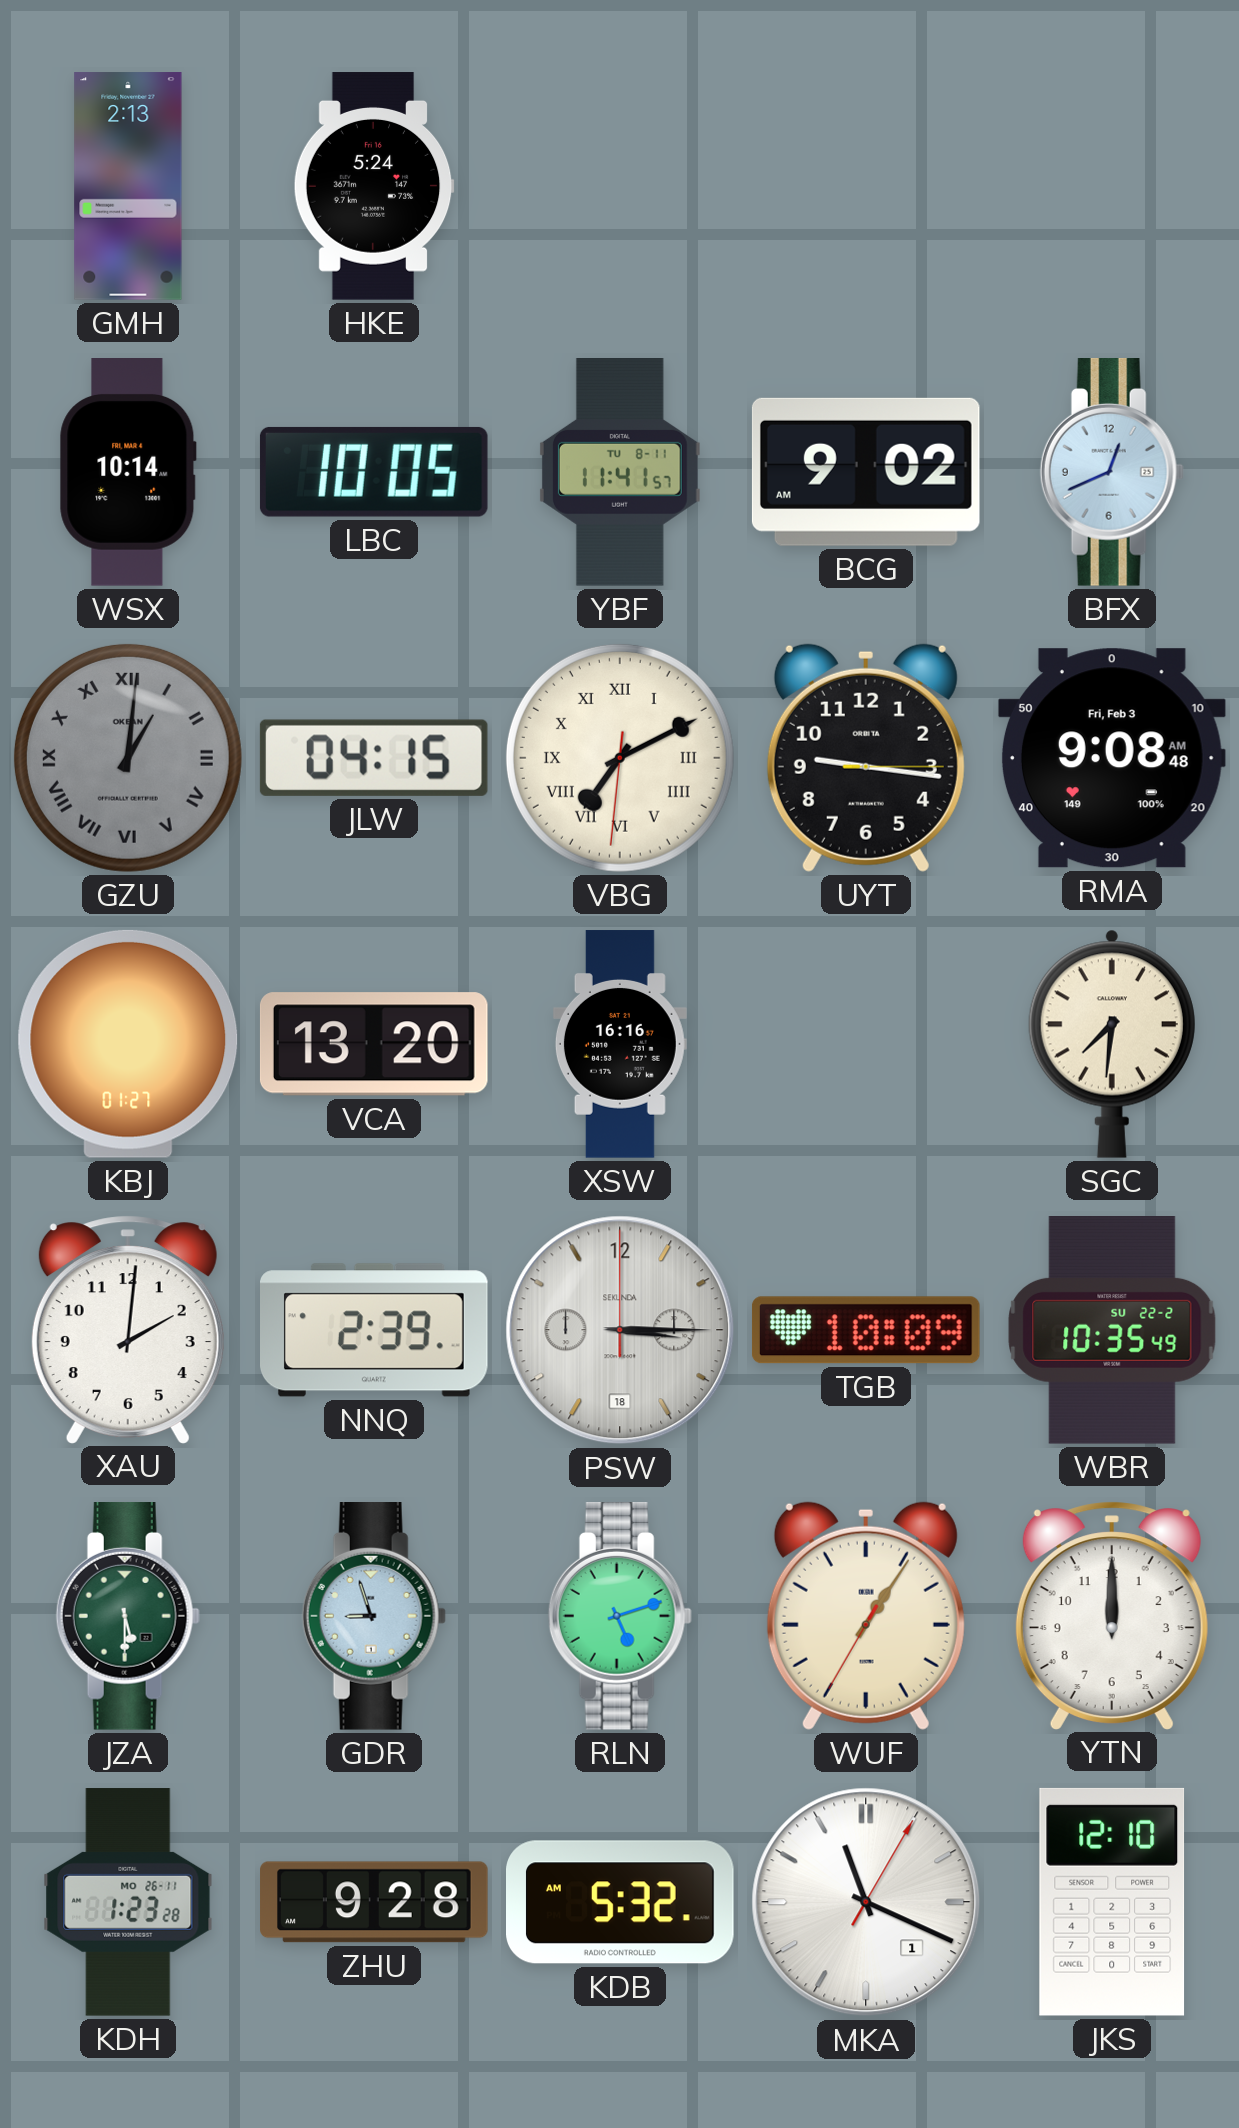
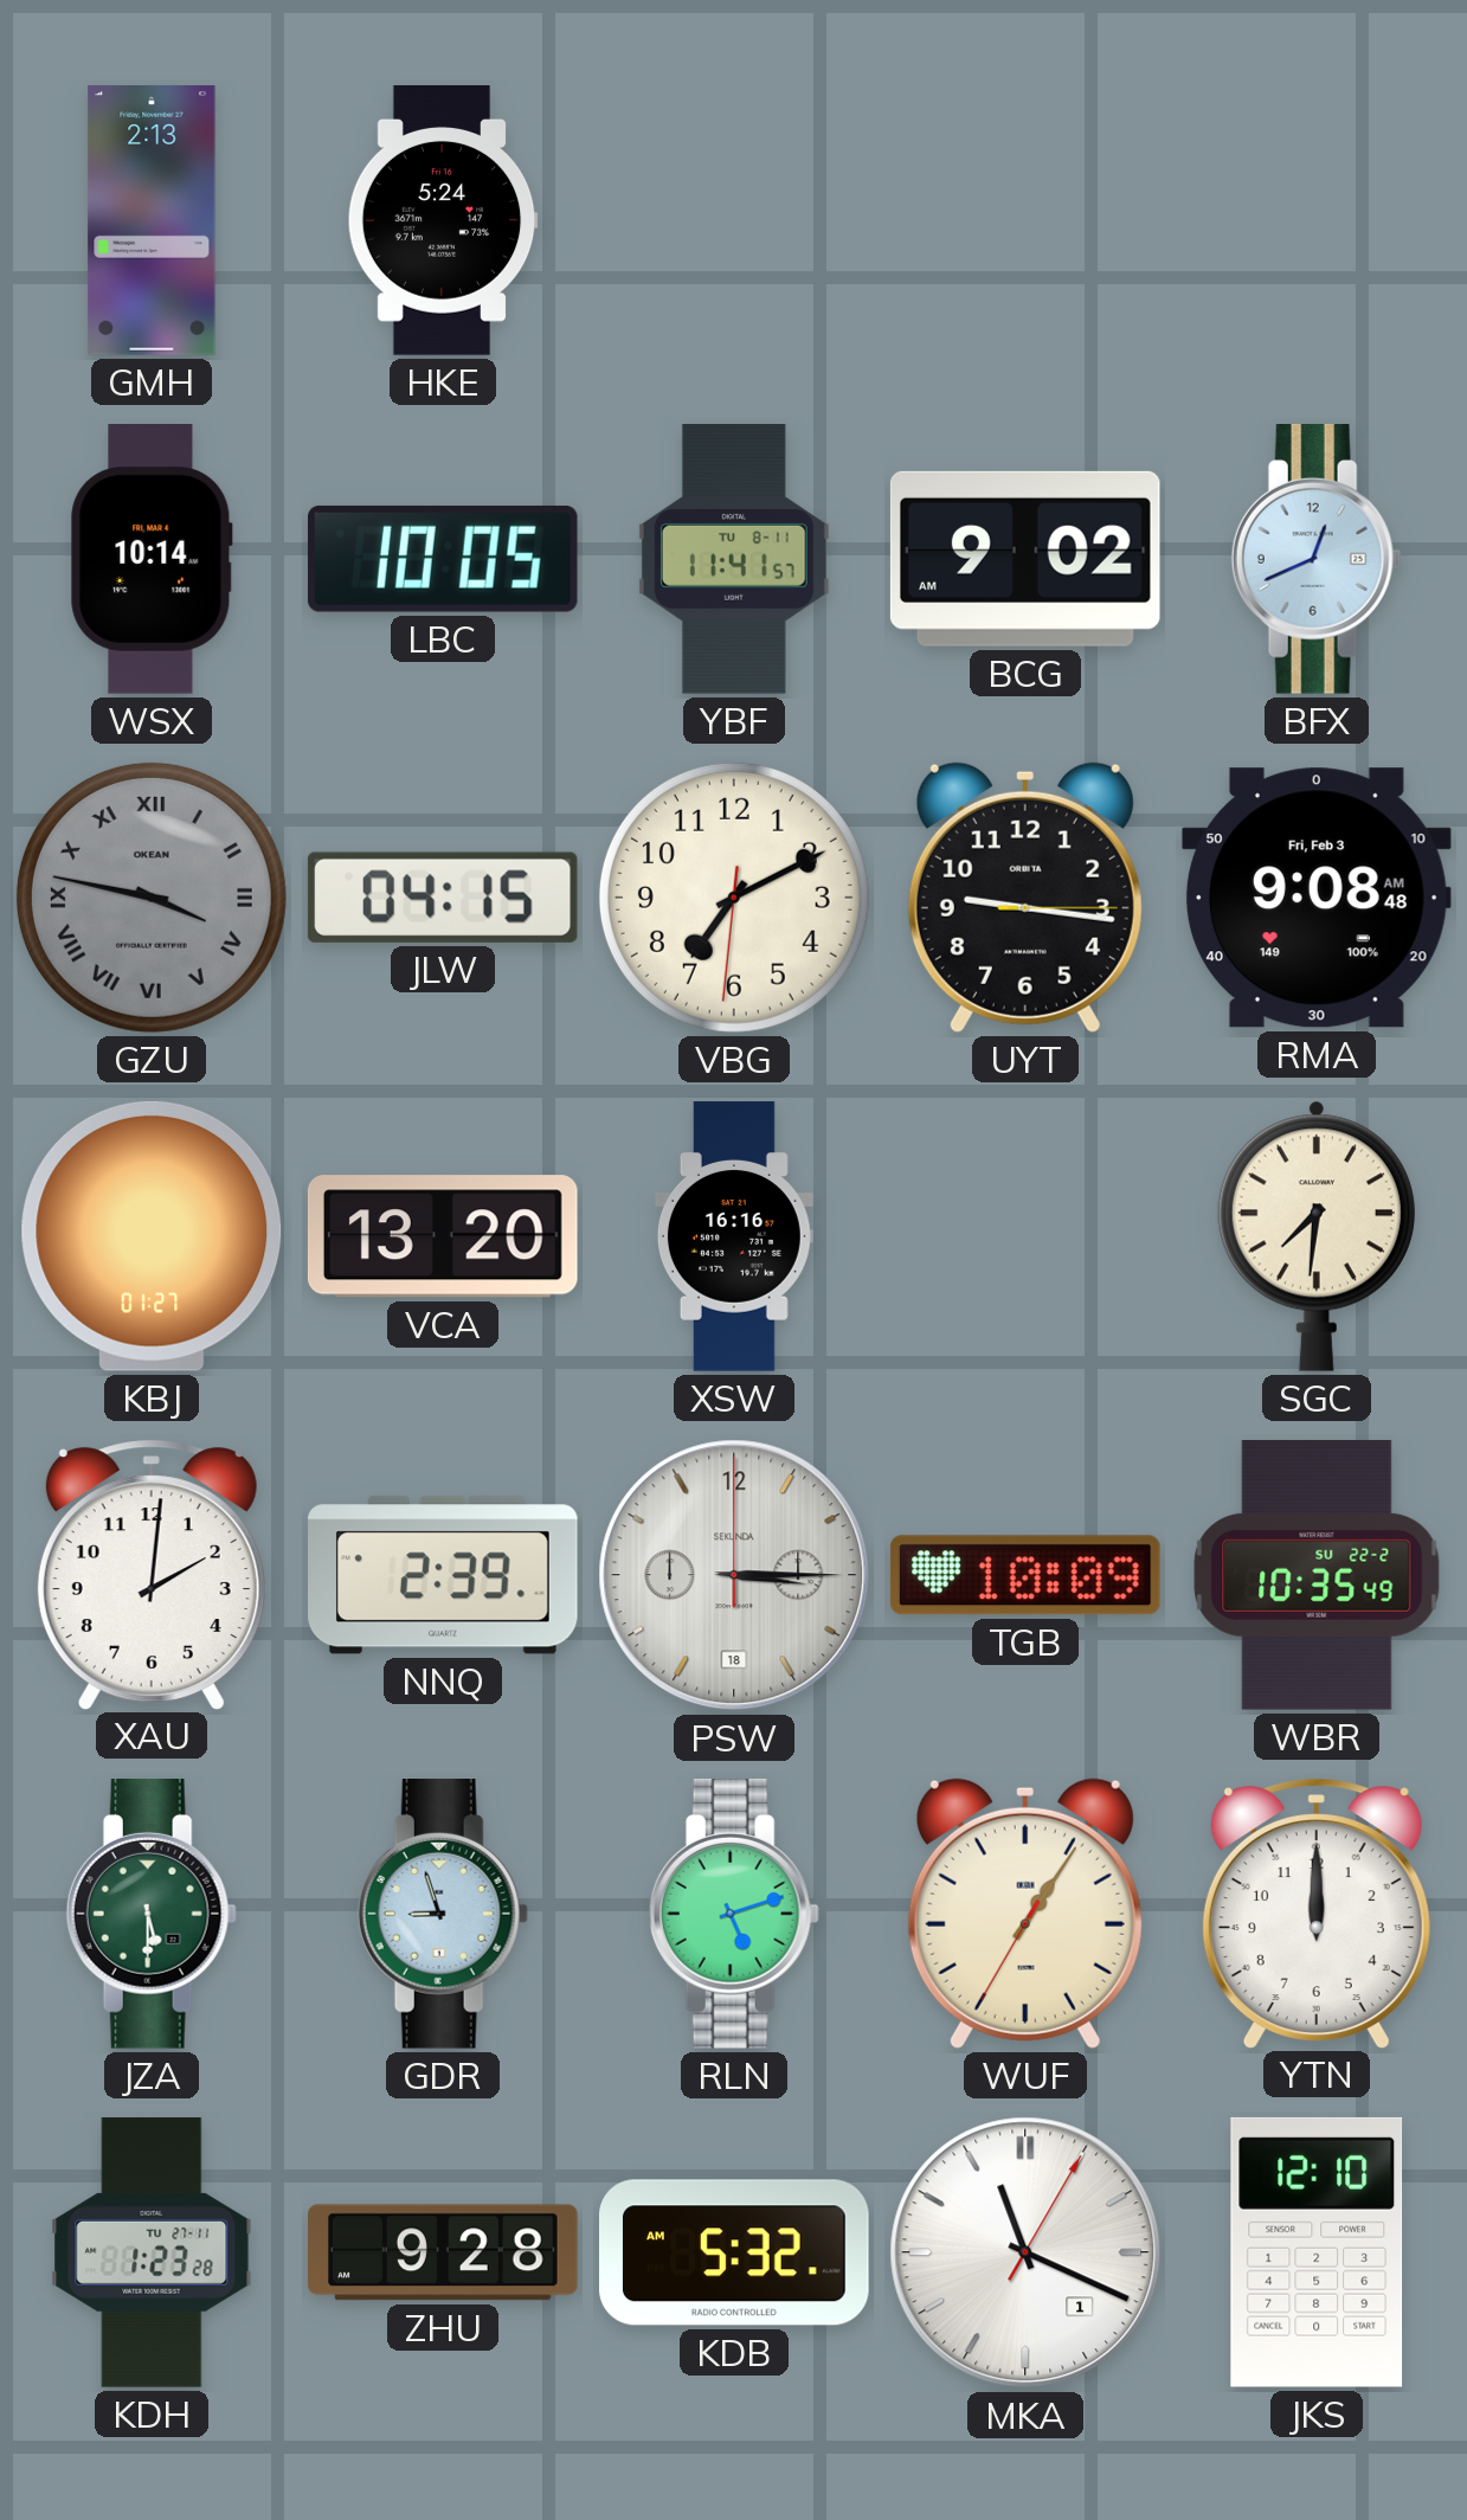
GZU: 1:01 -> 3:47
VBG numerals: Roman -> Arabic
KDH date: MO 26-11 -> TU 27-11
